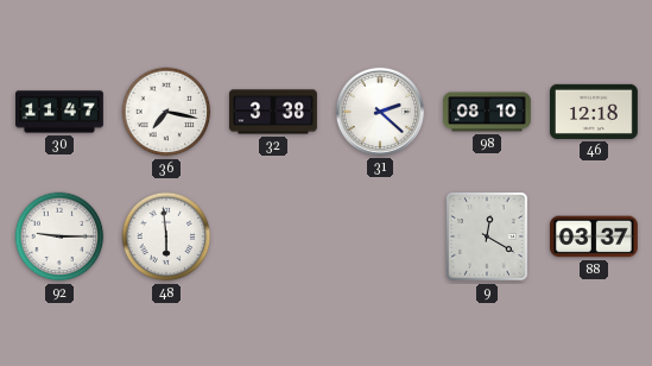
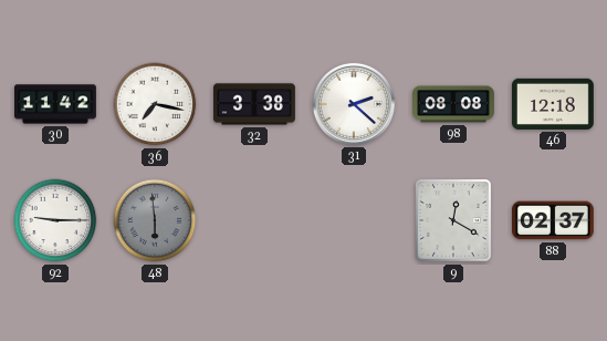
30: 11:47 -> 11:42
98: 08:10 -> 08:08
48 dial: white -> grey
88: 03:37 -> 02:37
